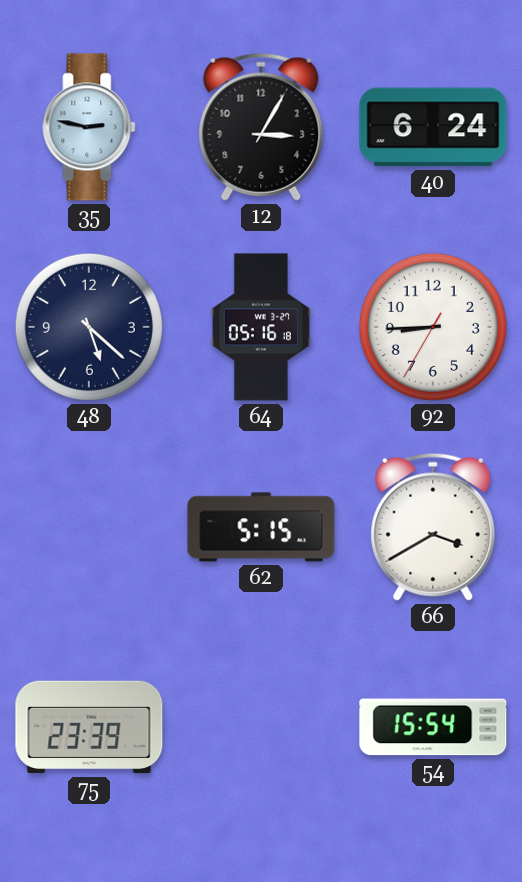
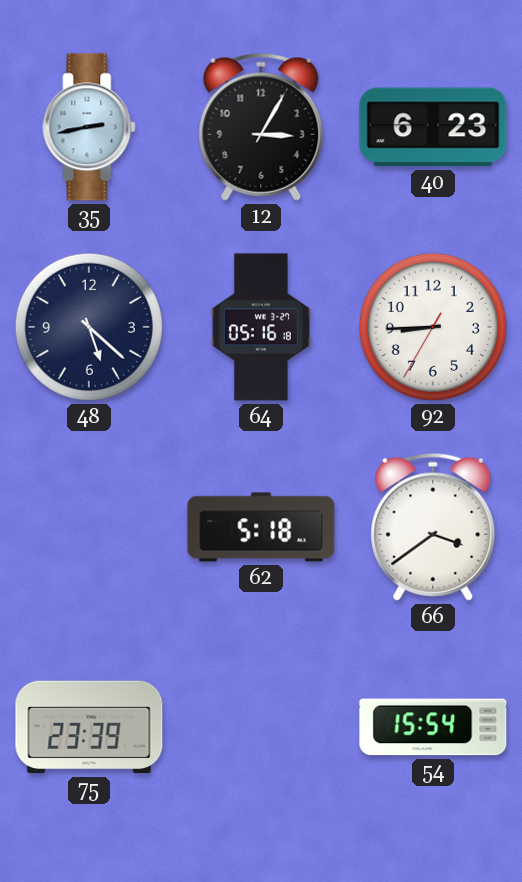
35: 2:47 -> 2:43
40: 6:24 -> 6:23
62: 5:15 -> 5:18
66: 3:40 -> 3:39
